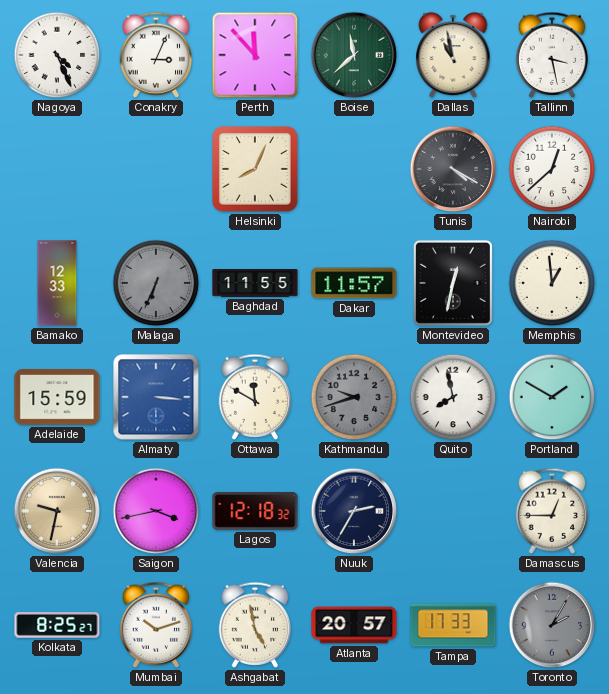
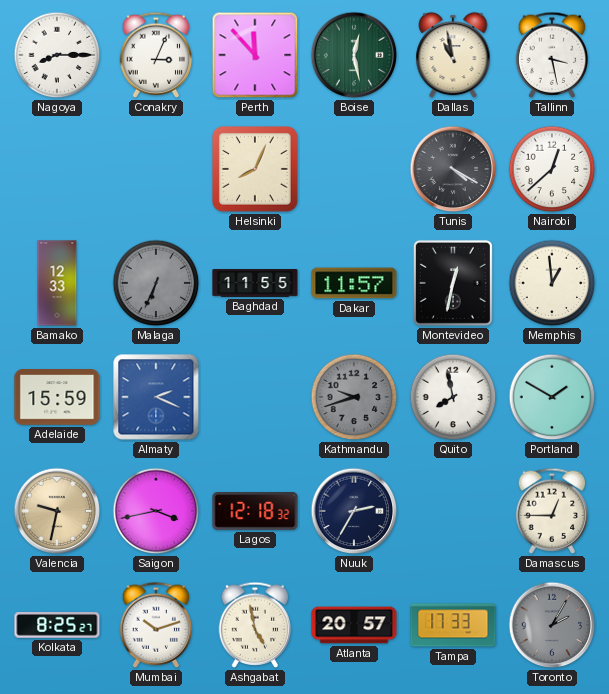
Nagoya: 4:26 -> 8:15
Boise: 11:38 -> 12:28
Almaty: 3:16 -> 2:19
Ottawa: 11:50 -> none
